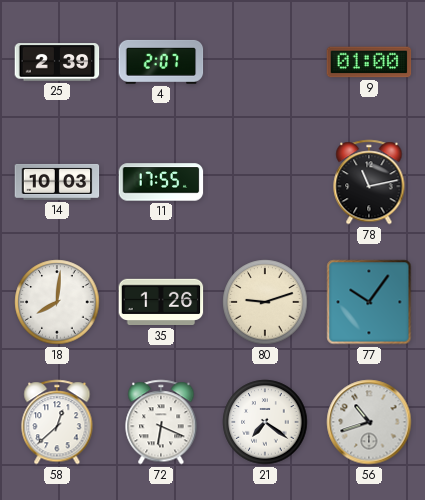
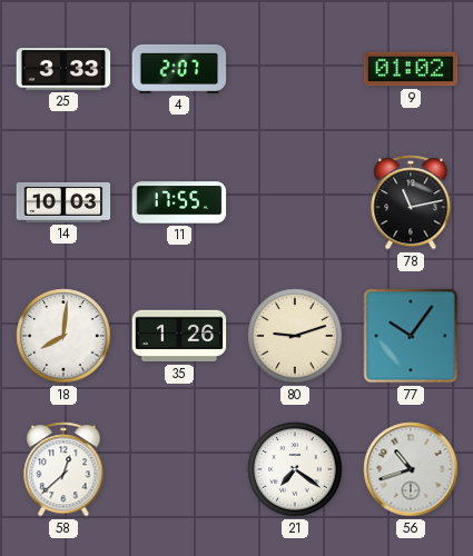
25: 2:39 -> 3:33
9: 01:00 -> 01:02
72: 6:19 -> none
